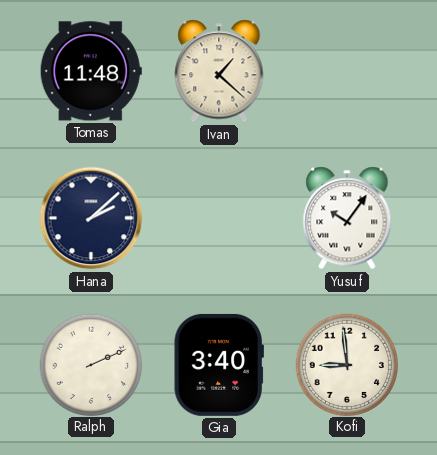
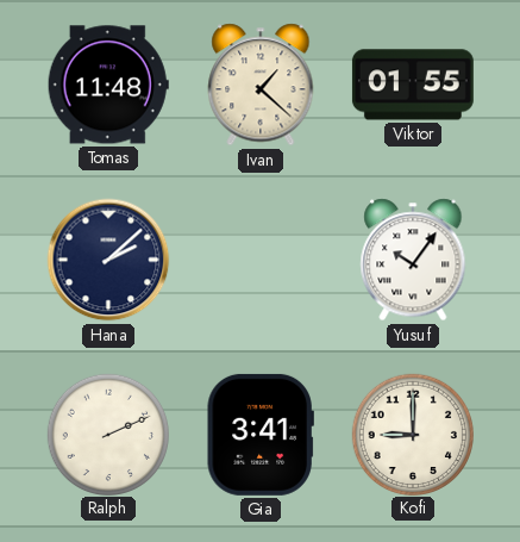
Viktor: none -> 01:55
Gia: 3:40 -> 3:41
Kofi: 8:59 -> 9:00
